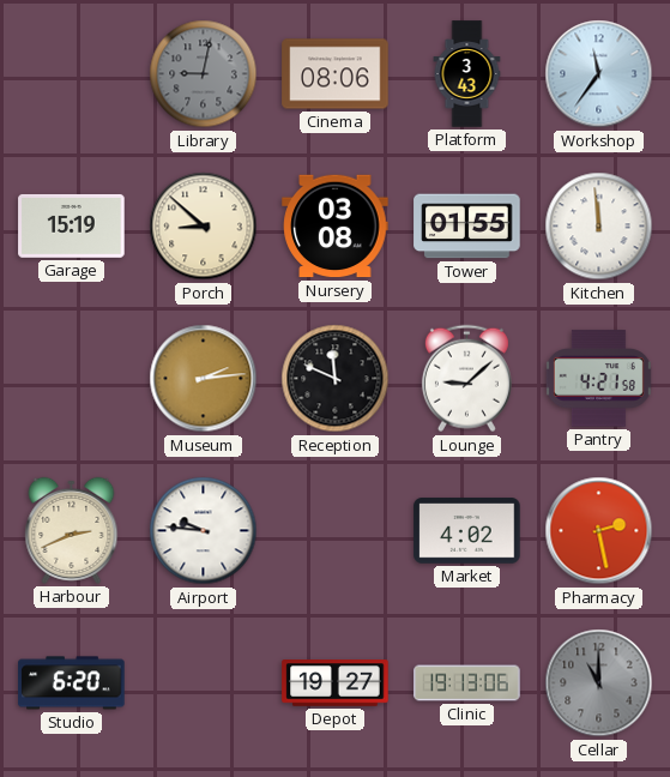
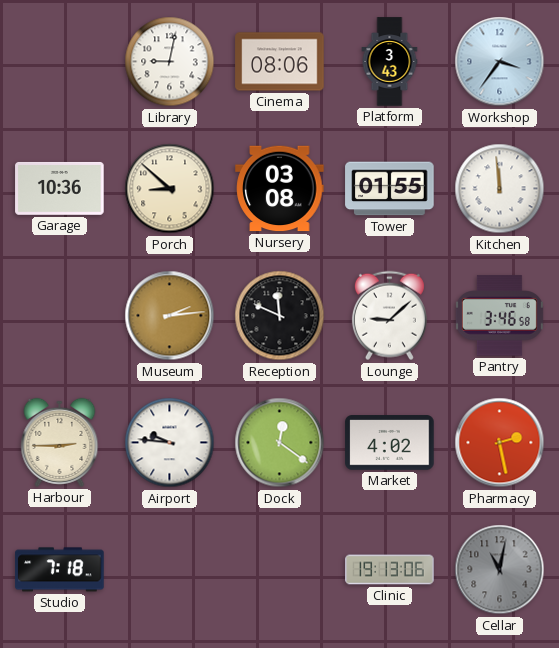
Library dial: grey -> white
Workshop: 11:36 -> 3:36
Garage: 15:19 -> 10:36
Pantry: 4:21 -> 3:46
Harbour: 2:41 -> 2:45
Dock: none -> 12:21
Studio: 6:20 -> 7:18
Depot: 19:27 -> none
Cellar: 11:00 -> 11:02
